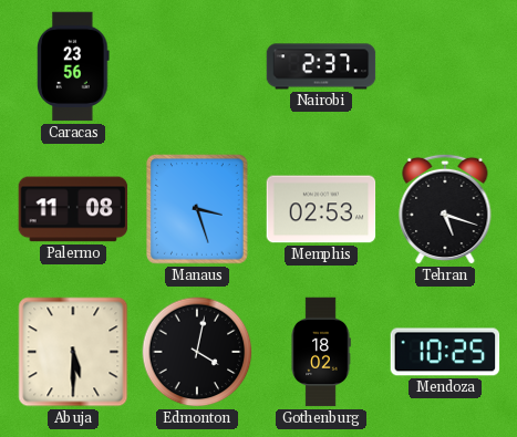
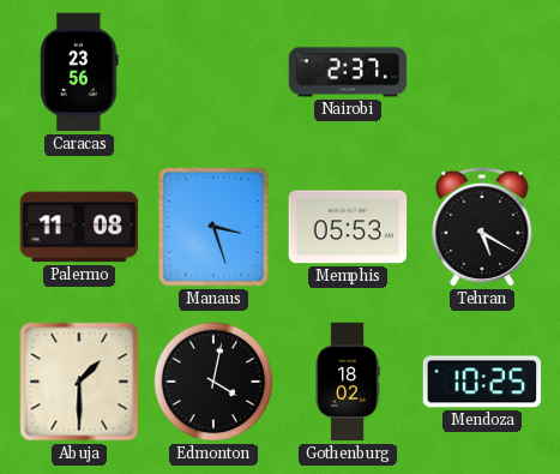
Memphis: 02:53 -> 05:53
Tehran: 5:18 -> 5:20
Abuja: 5:30 -> 1:30
